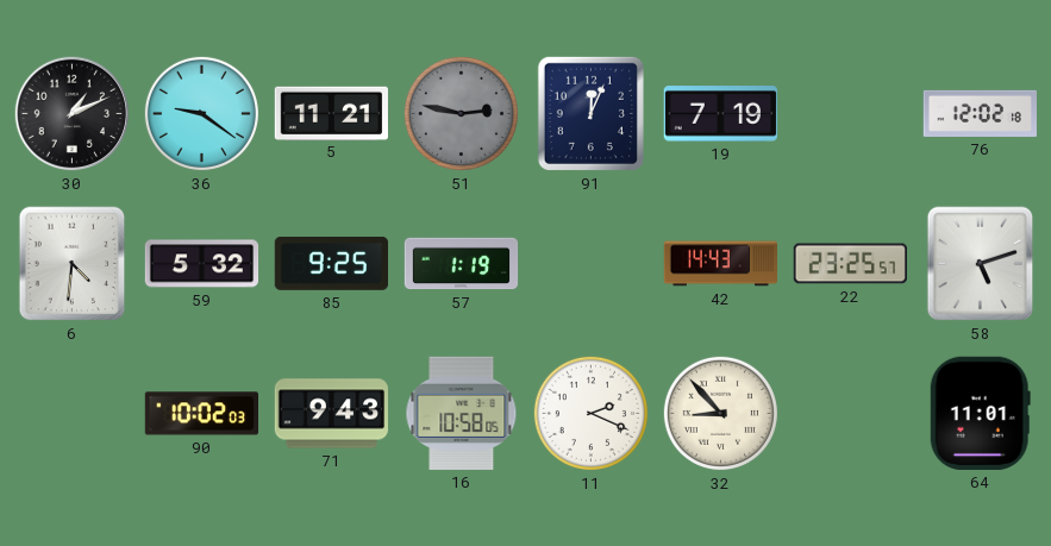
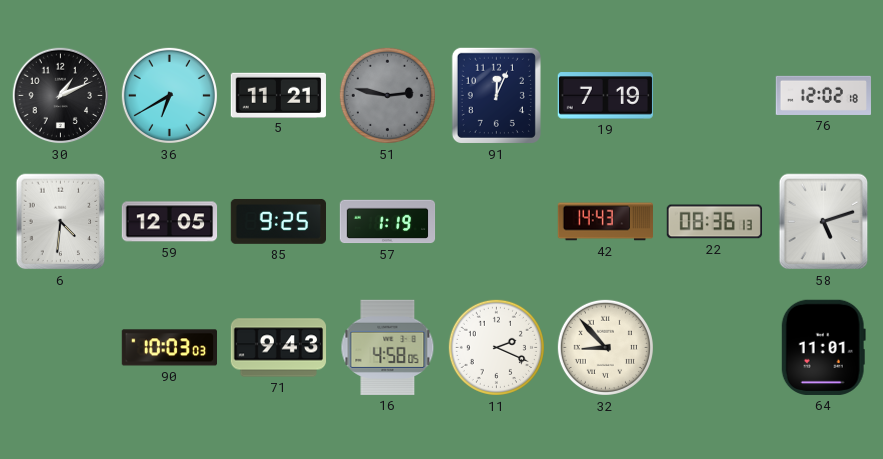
36: 9:21 -> 6:40
59: 5:32 -> 12:05
22: 23:25 -> 08:36
90: 10:02 -> 10:03
16: 10:58 -> 4:58
